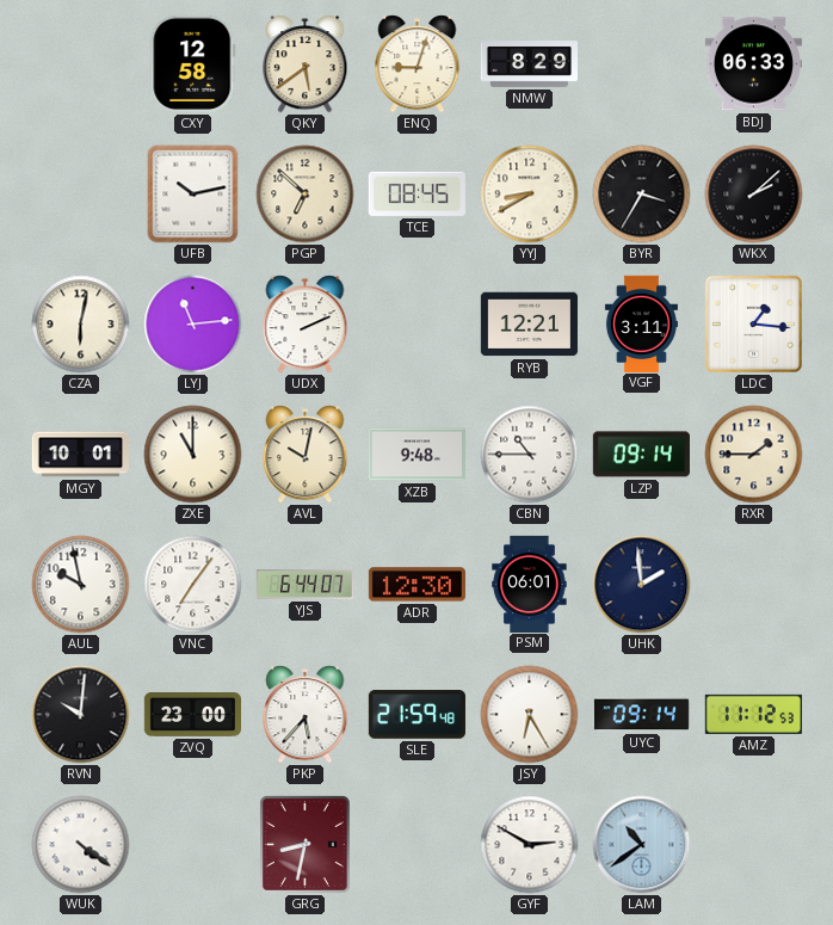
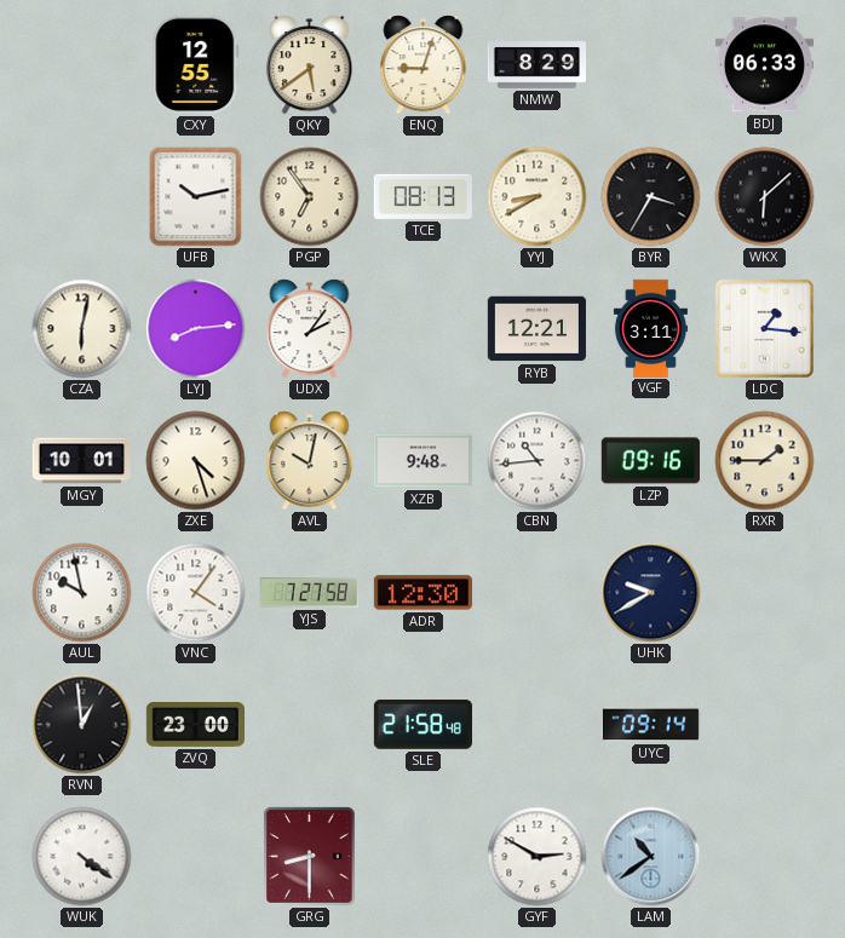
CXY: 12:58 -> 12:55
PGP: 6:52 -> 6:54
TCE: 08:45 -> 08:13
WKX: 2:08 -> 6:08
LYJ: 11:14 -> 8:14
UDX: 2:11 -> 2:06
ZXE: 11:00 -> 4:27
CBN: 10:45 -> 10:44
LZP: 09:14 -> 09:16
VNC: 7:06 -> 4:06
YJS: 6:44 -> 7:27
PSM: 06:01 -> none
UHK: 1:59 -> 9:40
RVN: 10:01 -> 12:59
PKP: 5:37 -> none
SLE: 21:59 -> 21:58
JSY: 6:25 -> none
AMZ: 11:12 -> none
GRG: 8:32 -> 8:30
